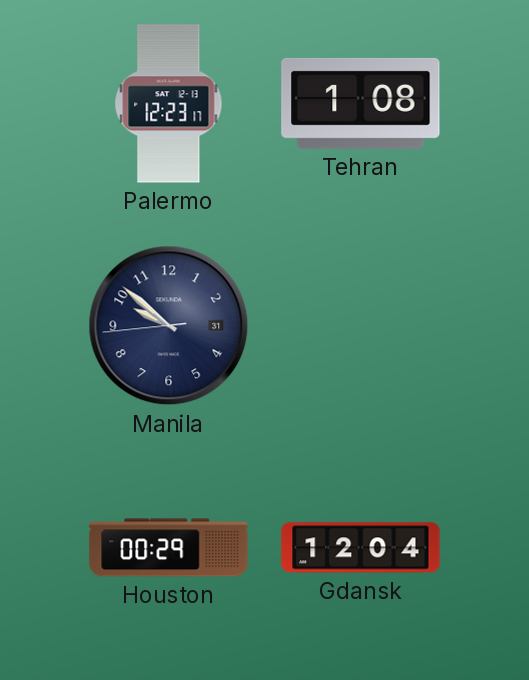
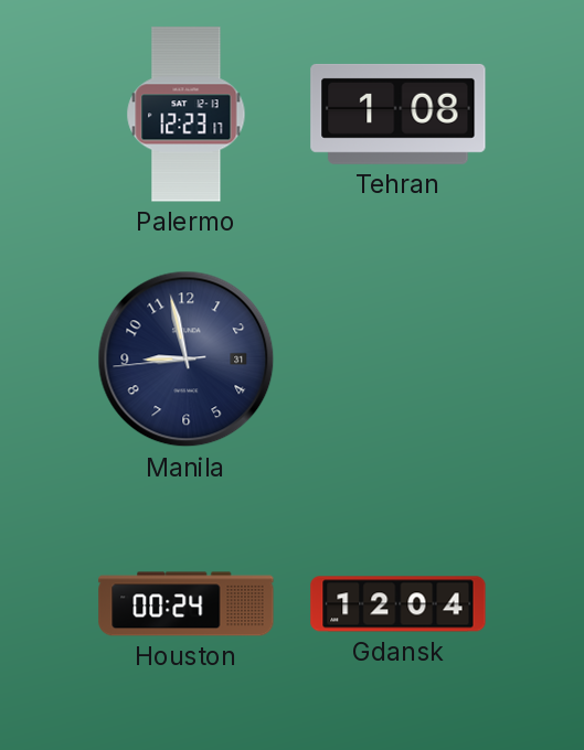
Manila: 9:51 -> 8:57
Houston: 00:29 -> 00:24
